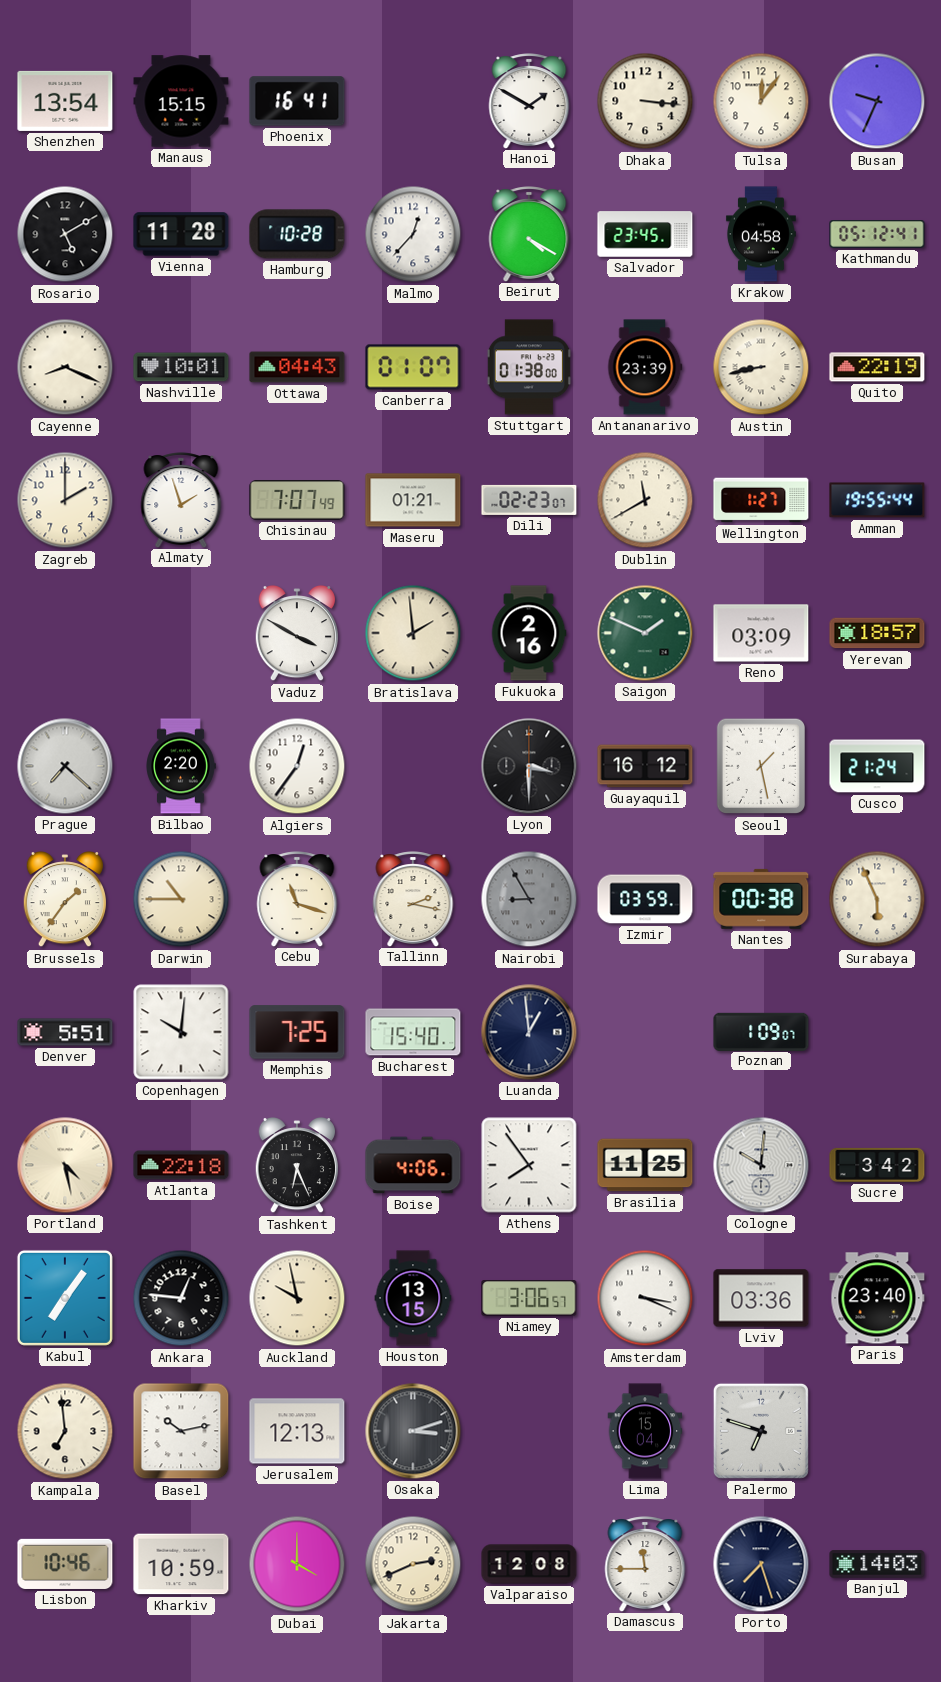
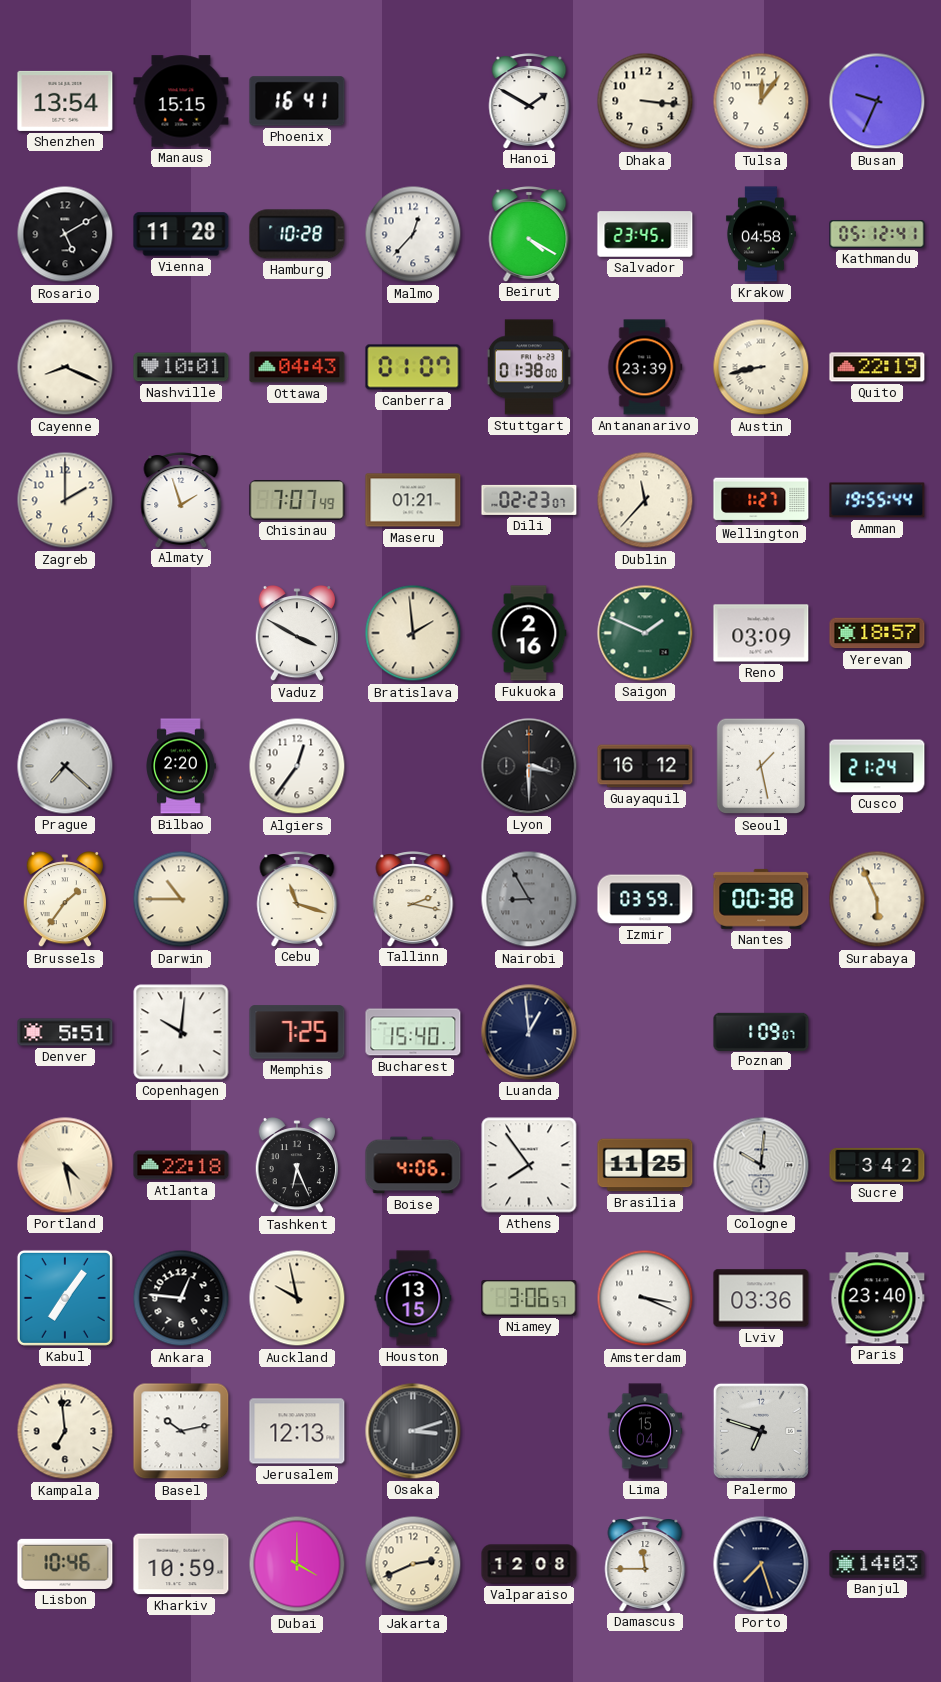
Dublin: 11:40 -> 11:37
